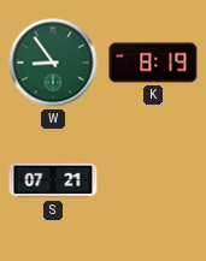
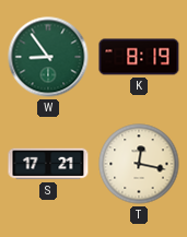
S: 07:21 -> 17:21
T: none -> 12:17
